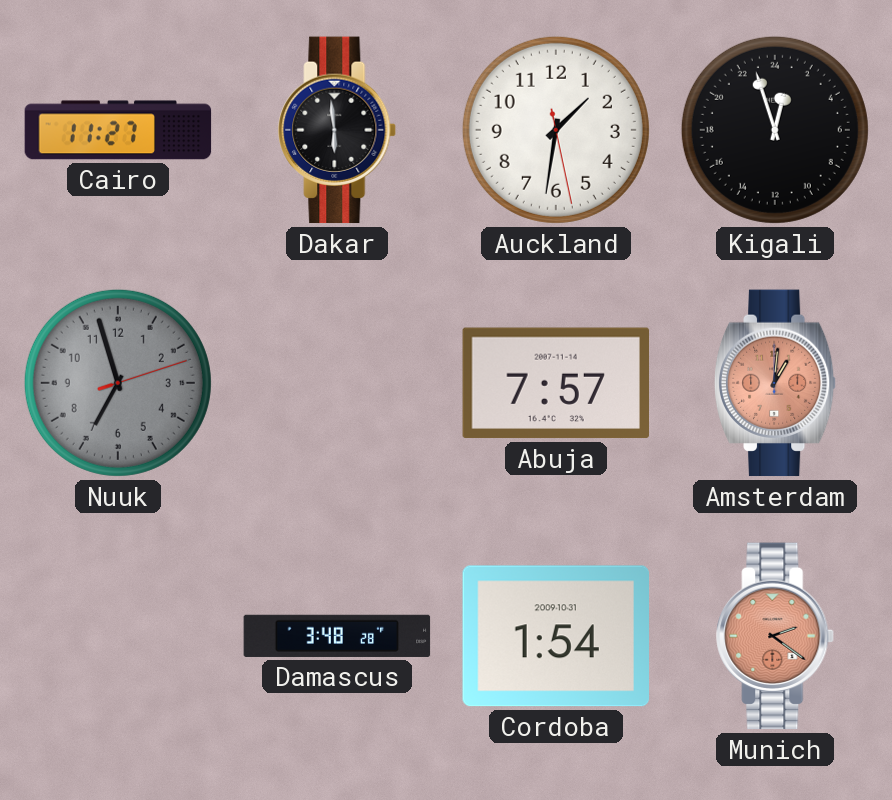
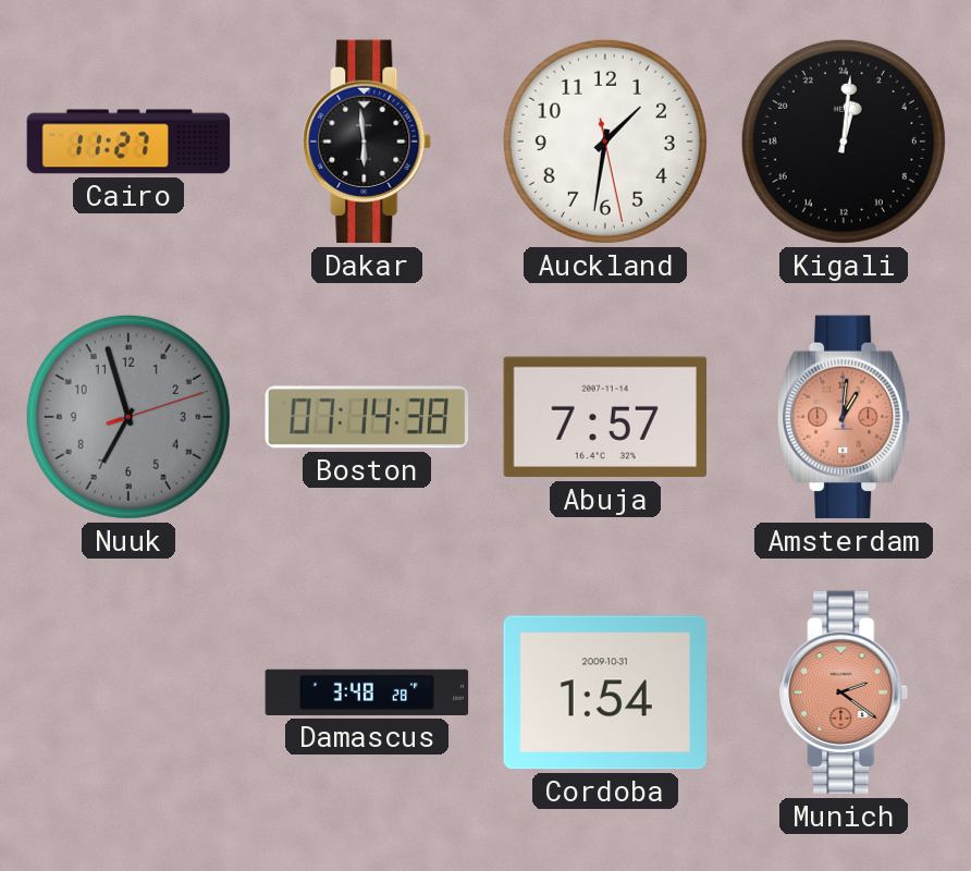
Kigali: 0:57 -> 1:01
Boston: none -> 07:14
